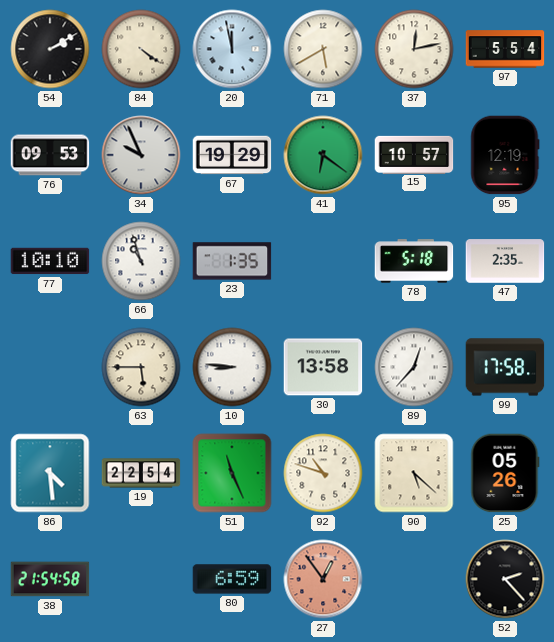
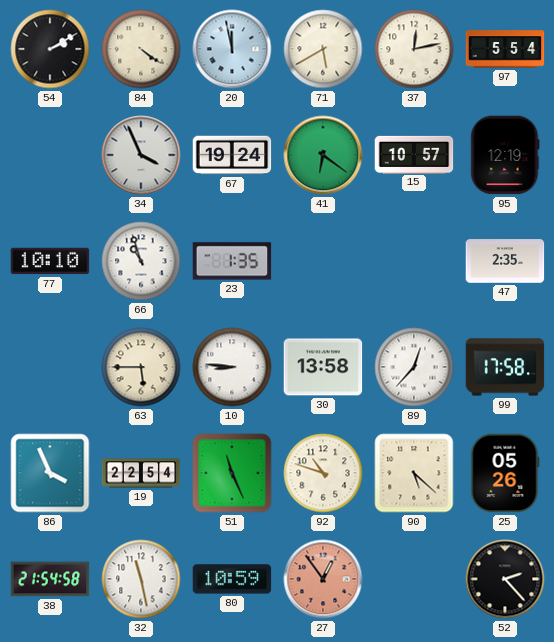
76: 09:53 -> none
34: 9:56 -> 3:56
67: 19:29 -> 19:24
78: 5:18 -> none
86: 4:29 -> 3:56
32: none -> 11:28
80: 6:59 -> 10:59
